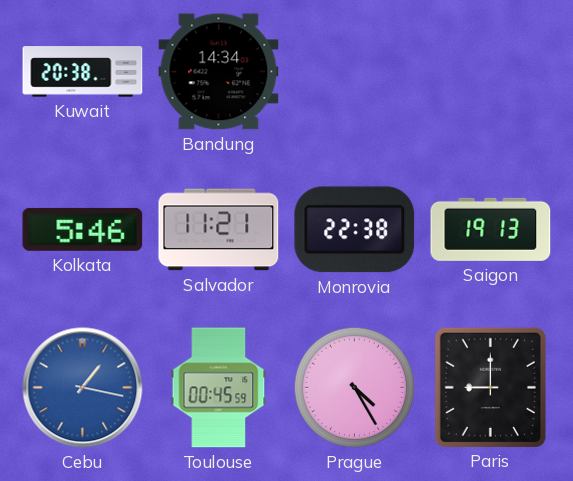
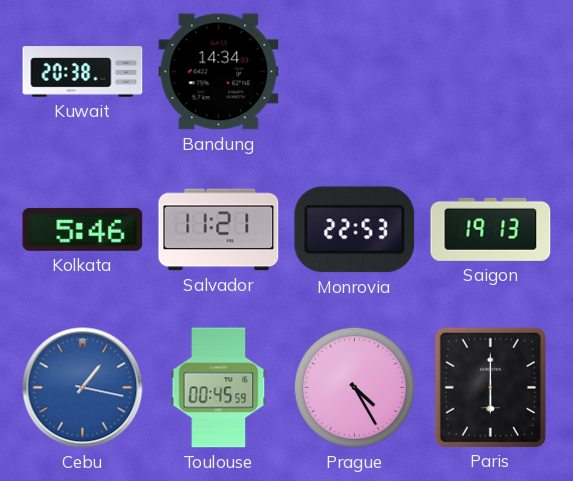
Monrovia: 22:38 -> 22:53
Paris: 9:00 -> 6:00
